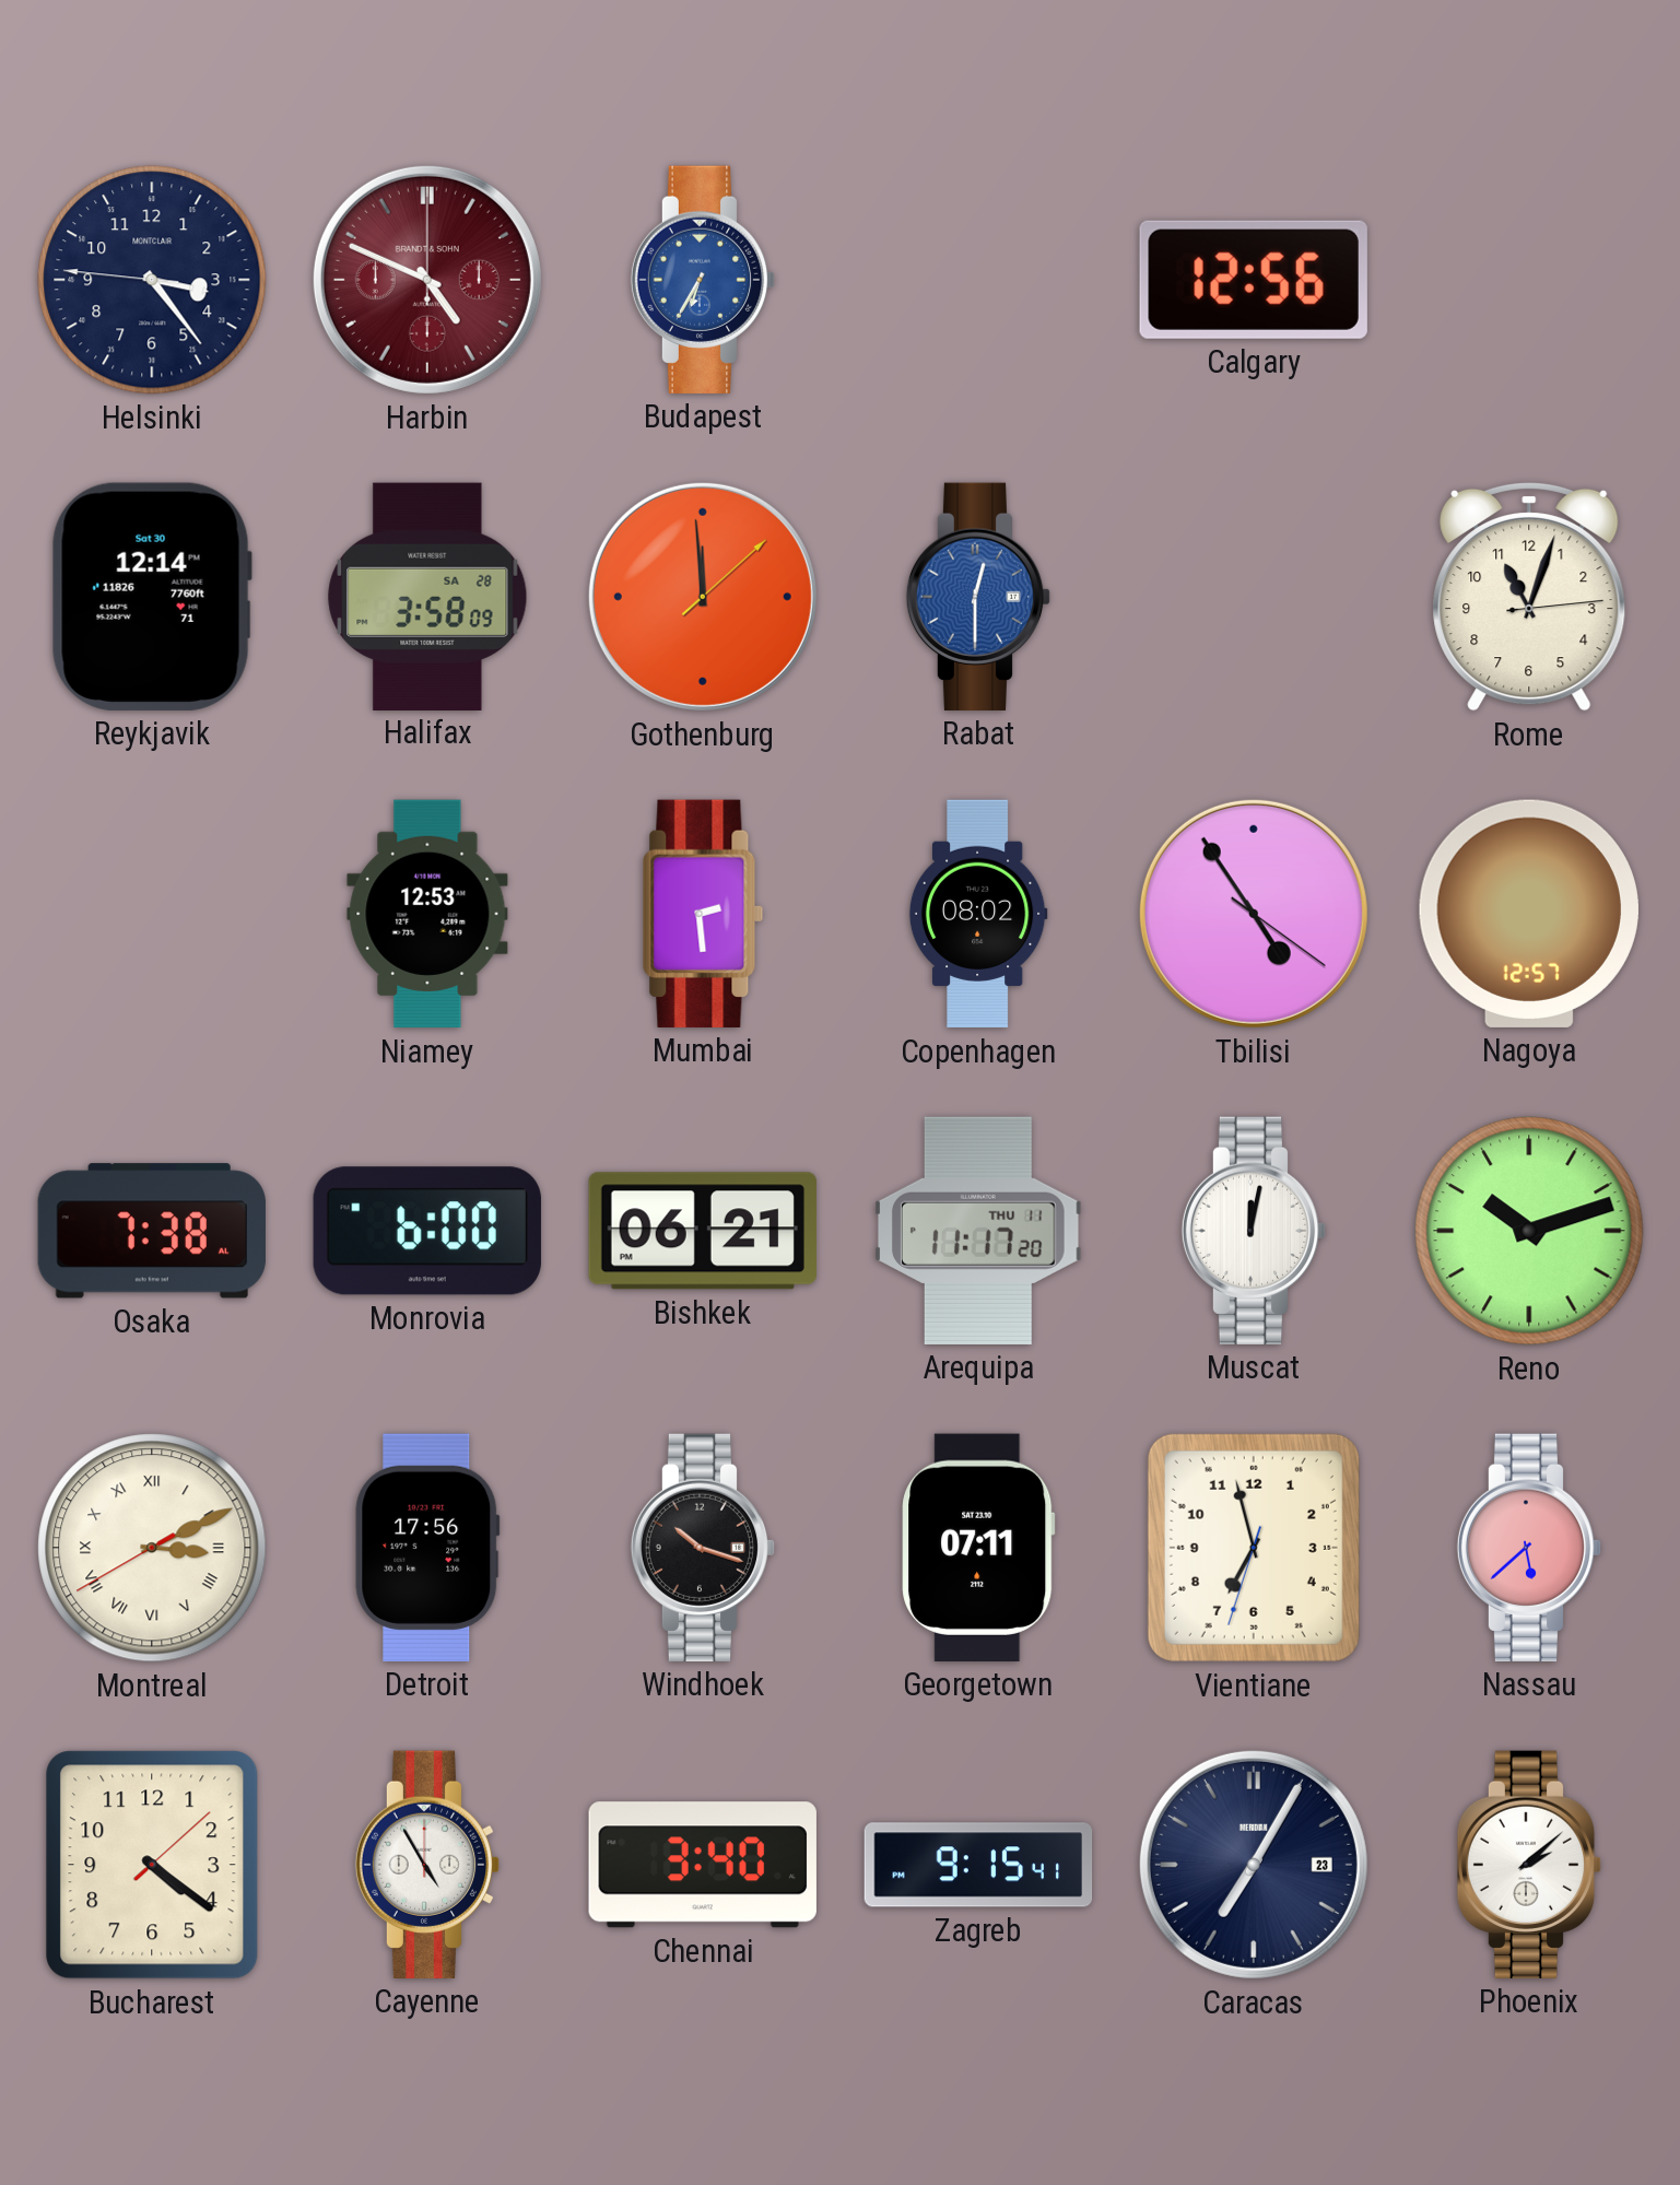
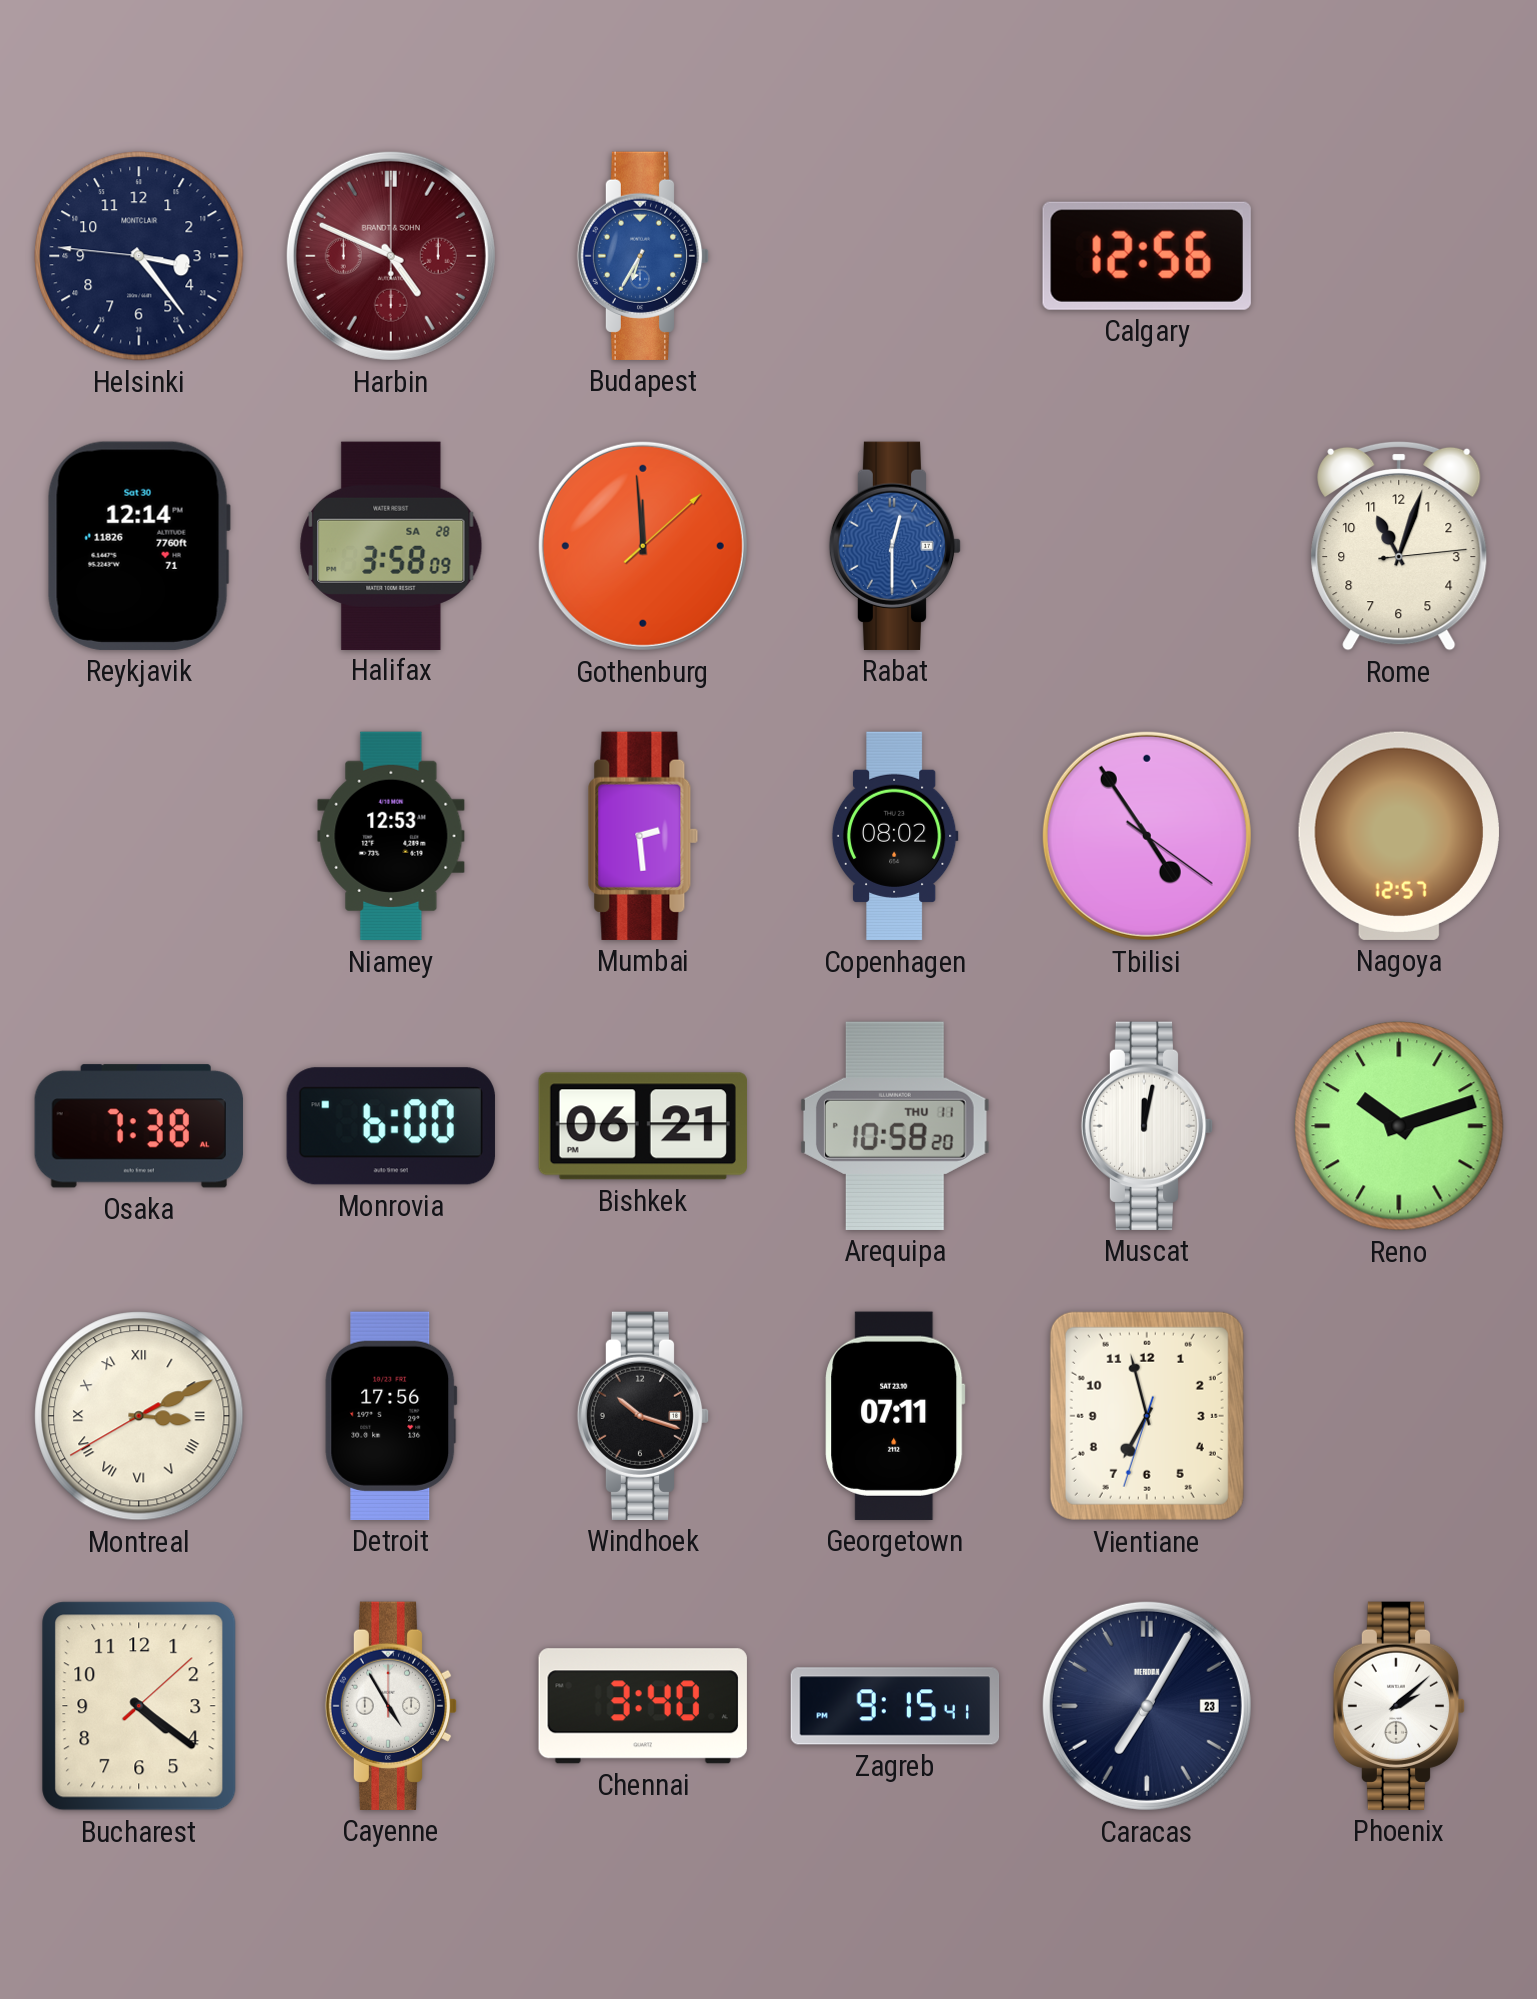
Arequipa: 11:17 -> 10:58
Nassau: 5:38 -> none
